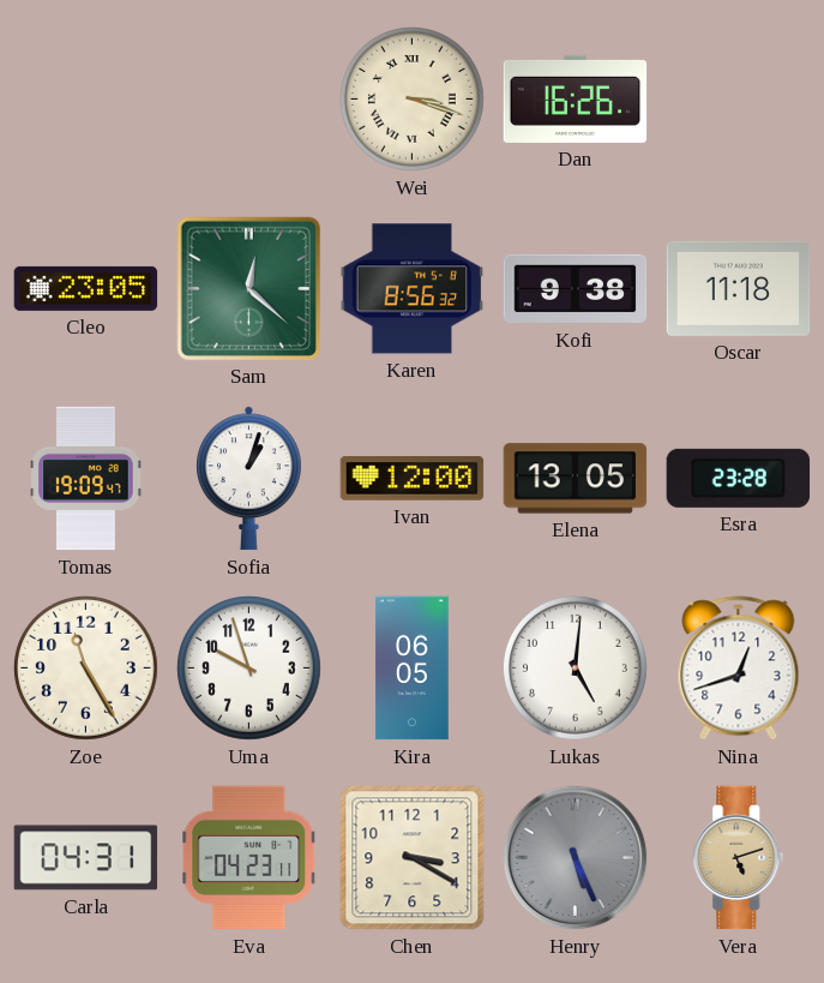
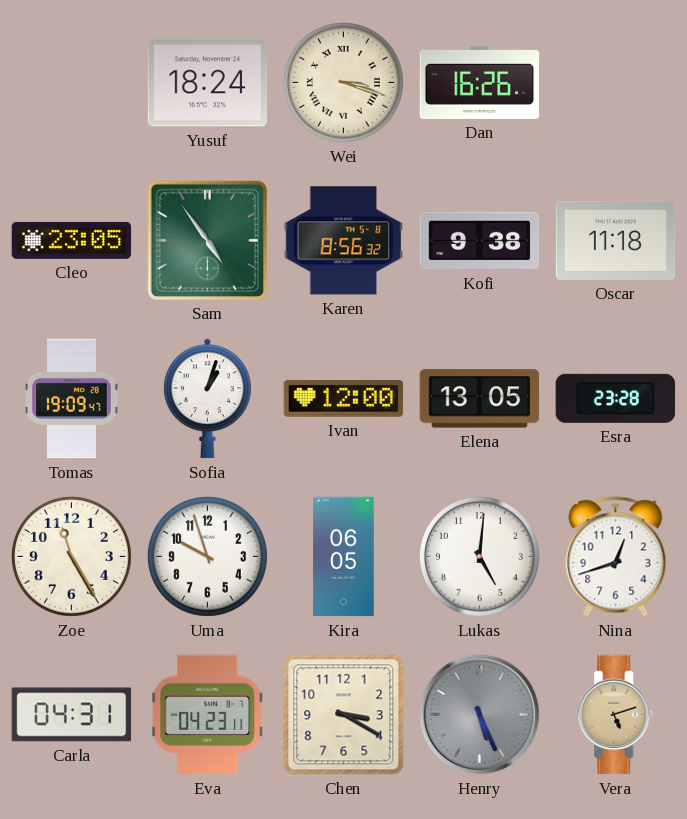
Yusuf: none -> 18:24
Sam: 12:22 -> 4:54
